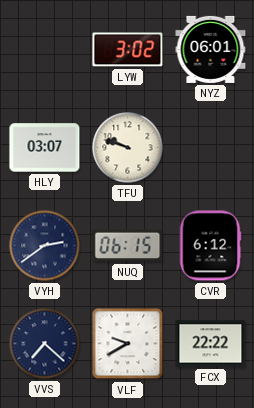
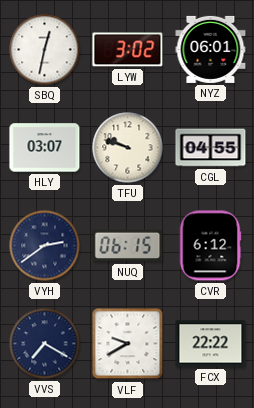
SBQ: none -> 12:32
CGL: none -> 04:55
VVS: 7:22 -> 7:20
